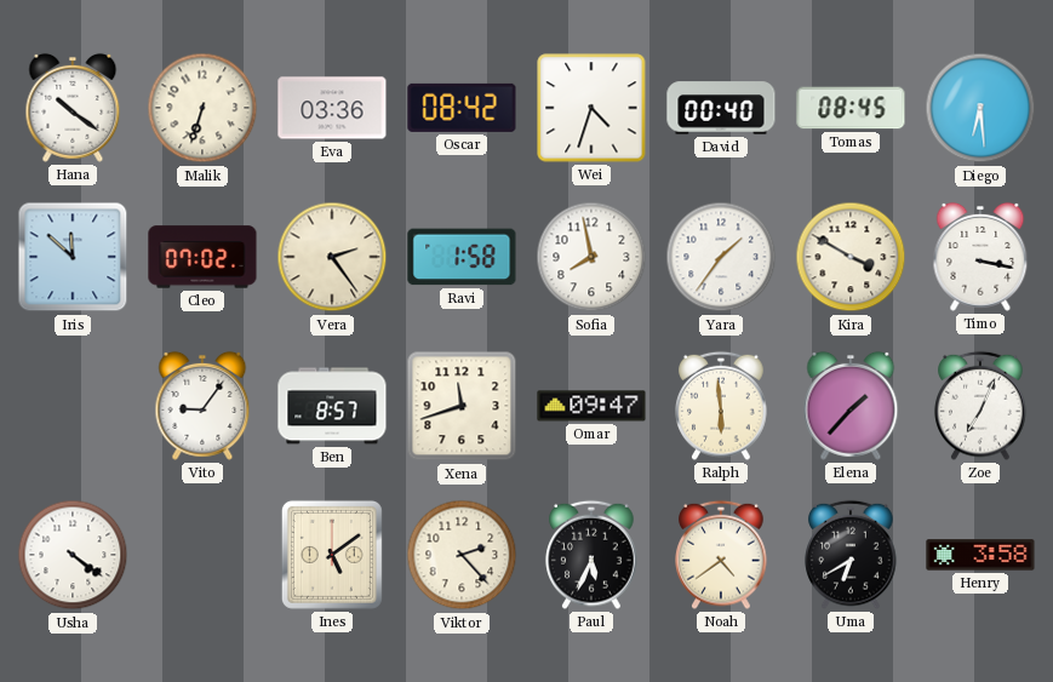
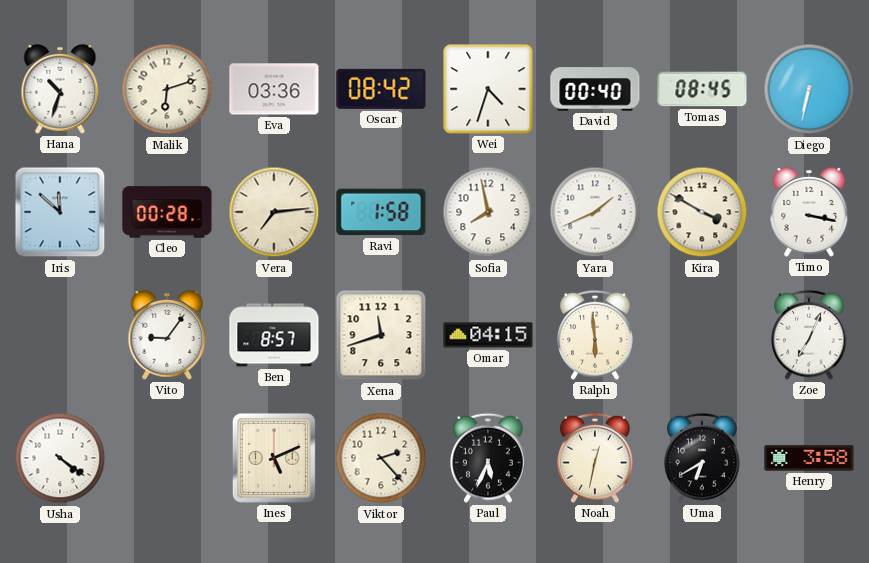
Hana: 10:21 -> 10:33
Malik: 6:33 -> 6:12
Diego: 6:29 -> 6:32
Cleo: 07:02 -> 00:28
Vera: 2:24 -> 7:14
Yara: 1:36 -> 1:41
Omar: 09:47 -> 04:15
Elena: 1:37 -> none
Ines: 5:09 -> 5:11
Noah: 4:39 -> 12:32
